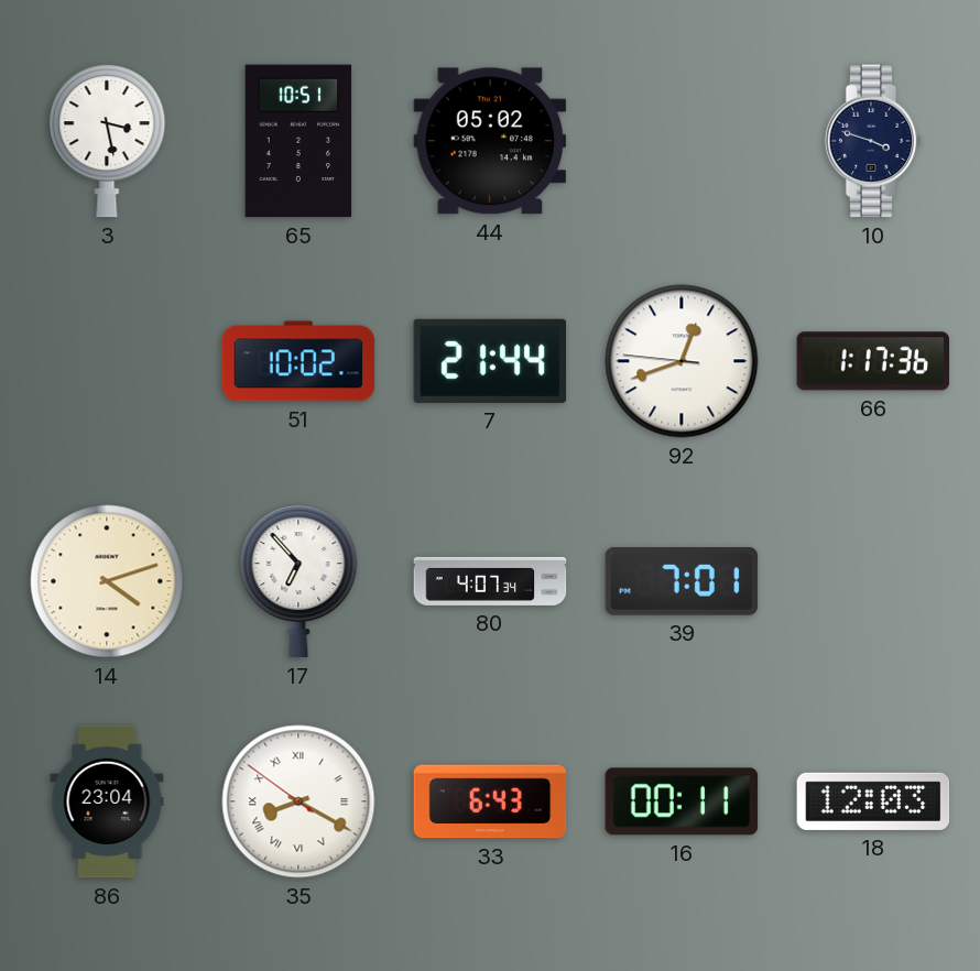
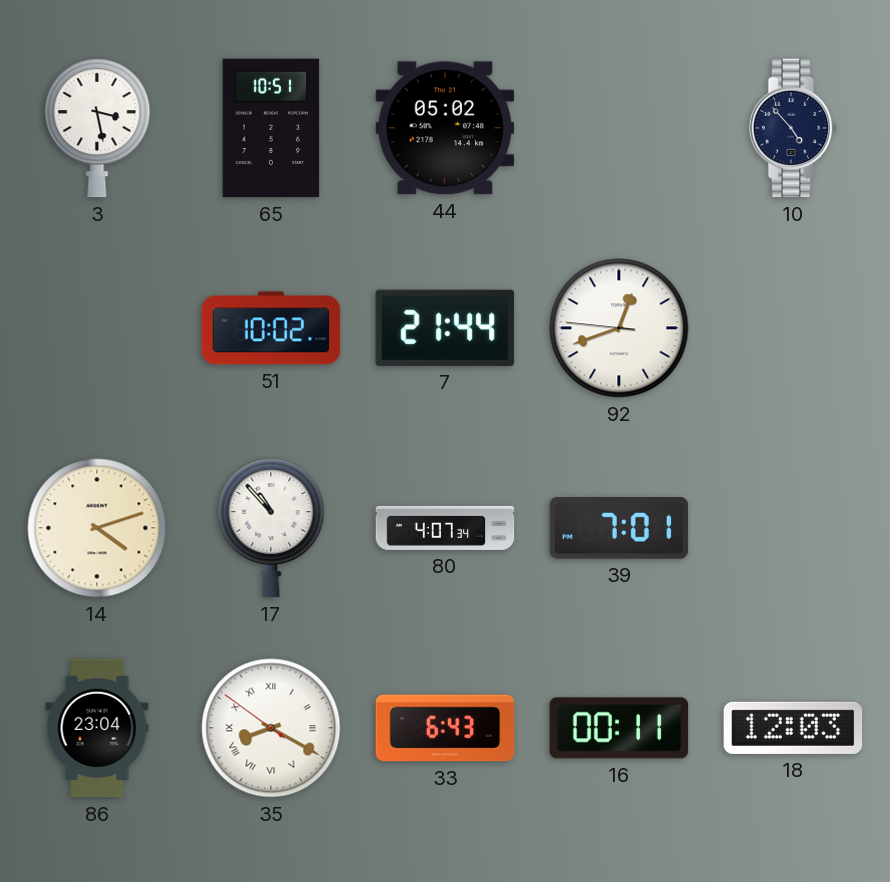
10: 3:48 -> 4:53
66: 1:17 -> none
17: 6:53 -> 10:53
